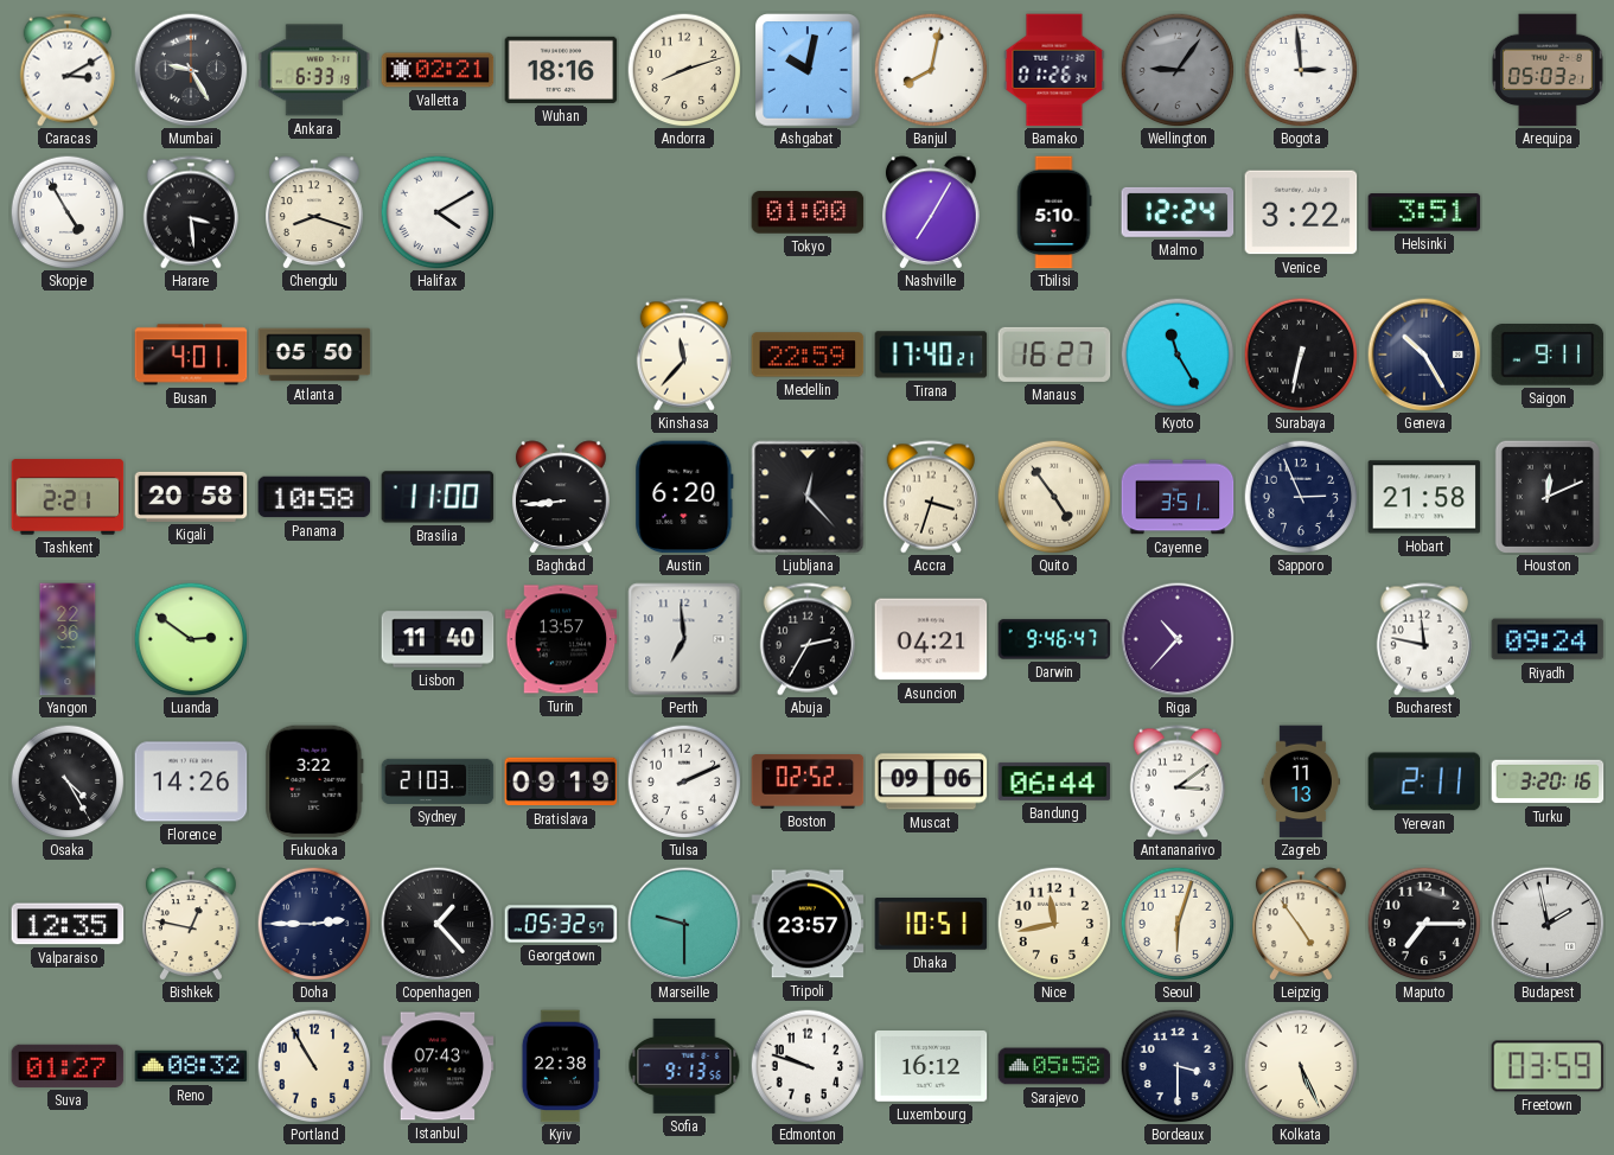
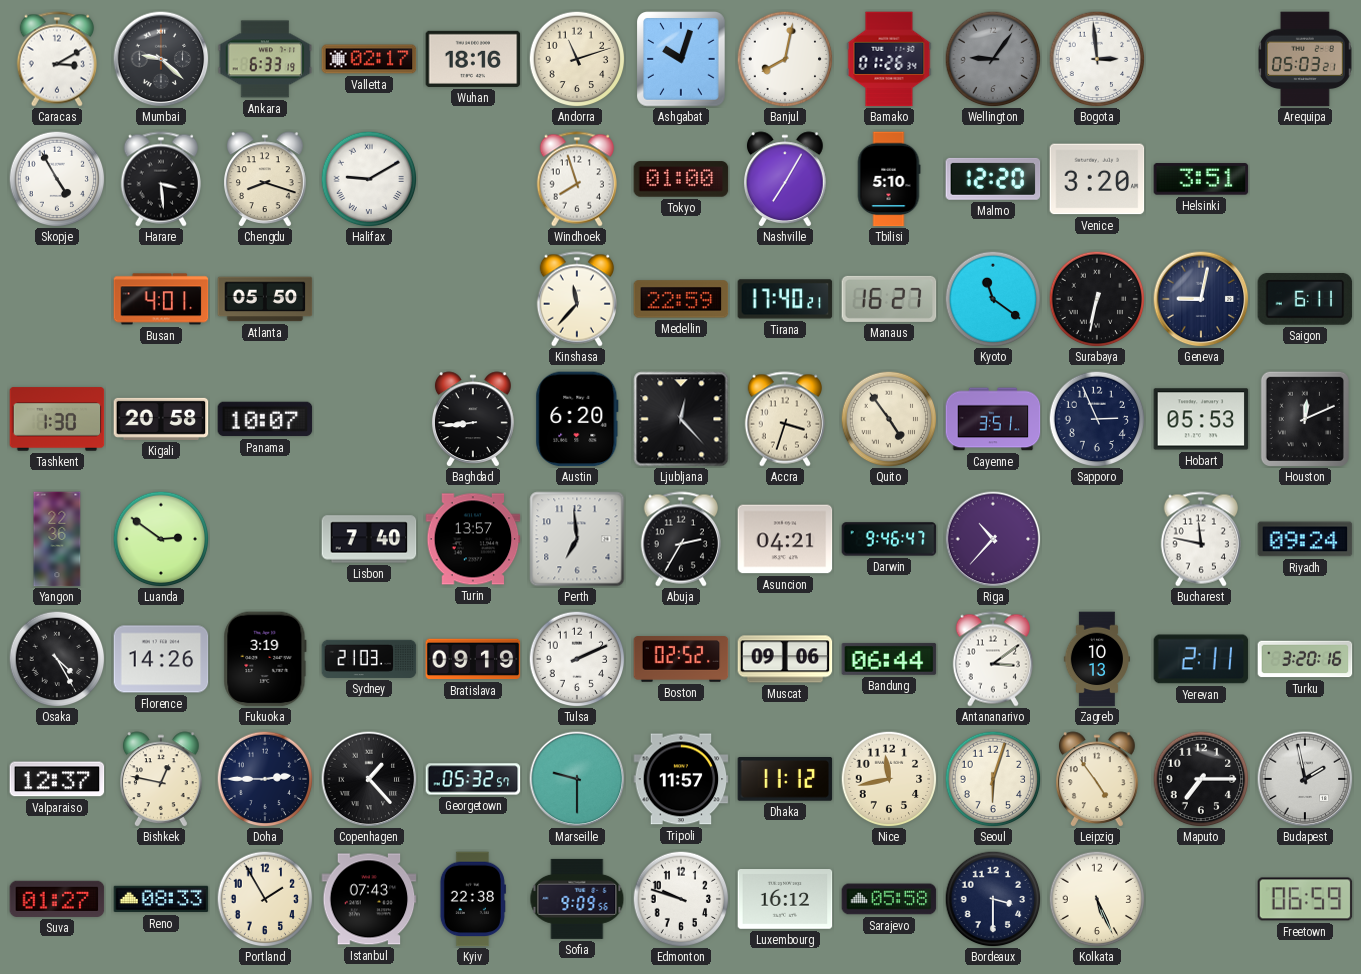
Mumbai: 9:25 -> 9:22
Valletta: 02:21 -> 02:17
Andorra: 8:12 -> 11:12
Ashgabat: 10:02 -> 10:03
Halifax: 4:10 -> 9:10
Windhoek: none -> 7:57
Malmo: 12:24 -> 12:20
Venice: 3:22 -> 3:20
Kyoto: 11:25 -> 11:21
Geneva: 10:25 -> 9:02
Saigon: 9:11 -> 6:11
Tashkent: 2:21 -> 1:30
Panama: 10:58 -> 10:07
Brasilia: 11:00 -> none
Hobart: 21:58 -> 05:53
Lisbon: 11:40 -> 7:40
Fukuoka: 3:22 -> 3:19
Zagreb: 11:13 -> 10:13
Valparaiso: 12:35 -> 12:37
Tripoli: 23:57 -> 11:57
Dhaka: 10:51 -> 11:12
Reno: 08:32 -> 08:33
Portland: 10:55 -> 1:55
Sofia: 9:13 -> 9:09
Freetown: 03:59 -> 06:59
